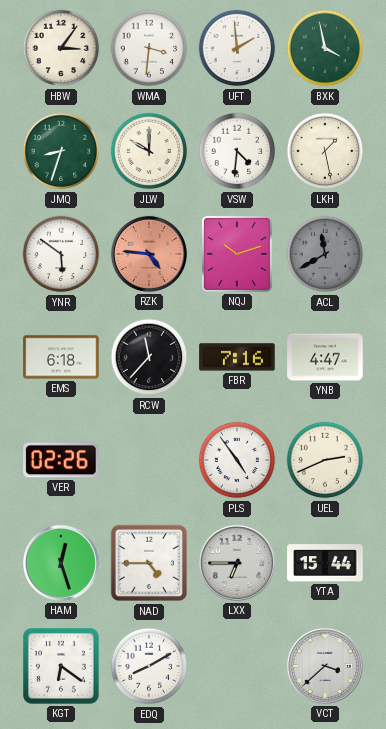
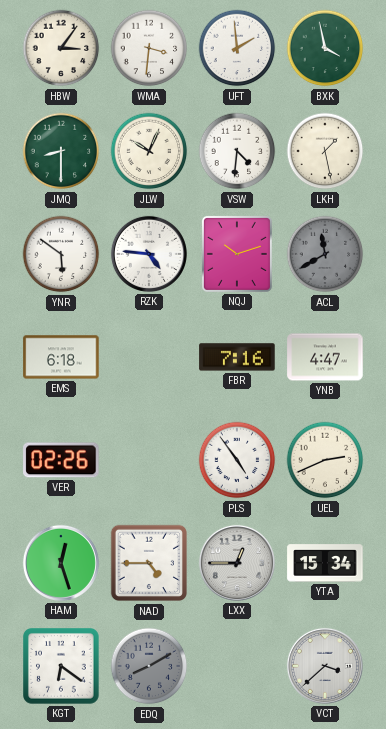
JMQ: 8:33 -> 8:30
JLW: 10:00 -> 10:04
RZK dial: salmon -> white
RCW: 11:37 -> none
LXX: 6:45 -> 12:45
YTA: 15:44 -> 15:34
EDQ dial: white -> grey
